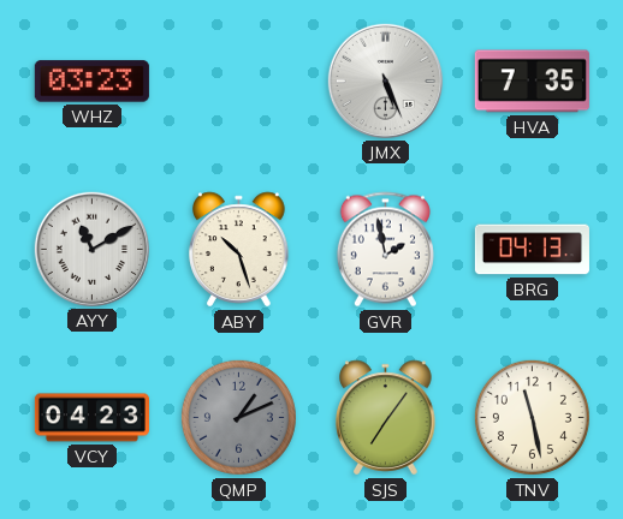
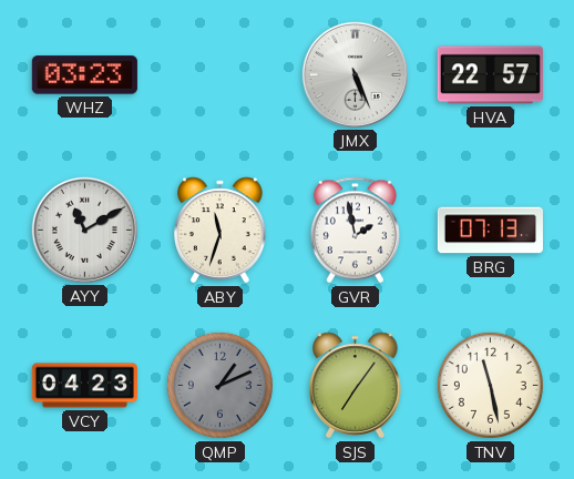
HVA: 7:35 -> 22:57
ABY: 10:27 -> 11:33
BRG: 04:13 -> 07:13
